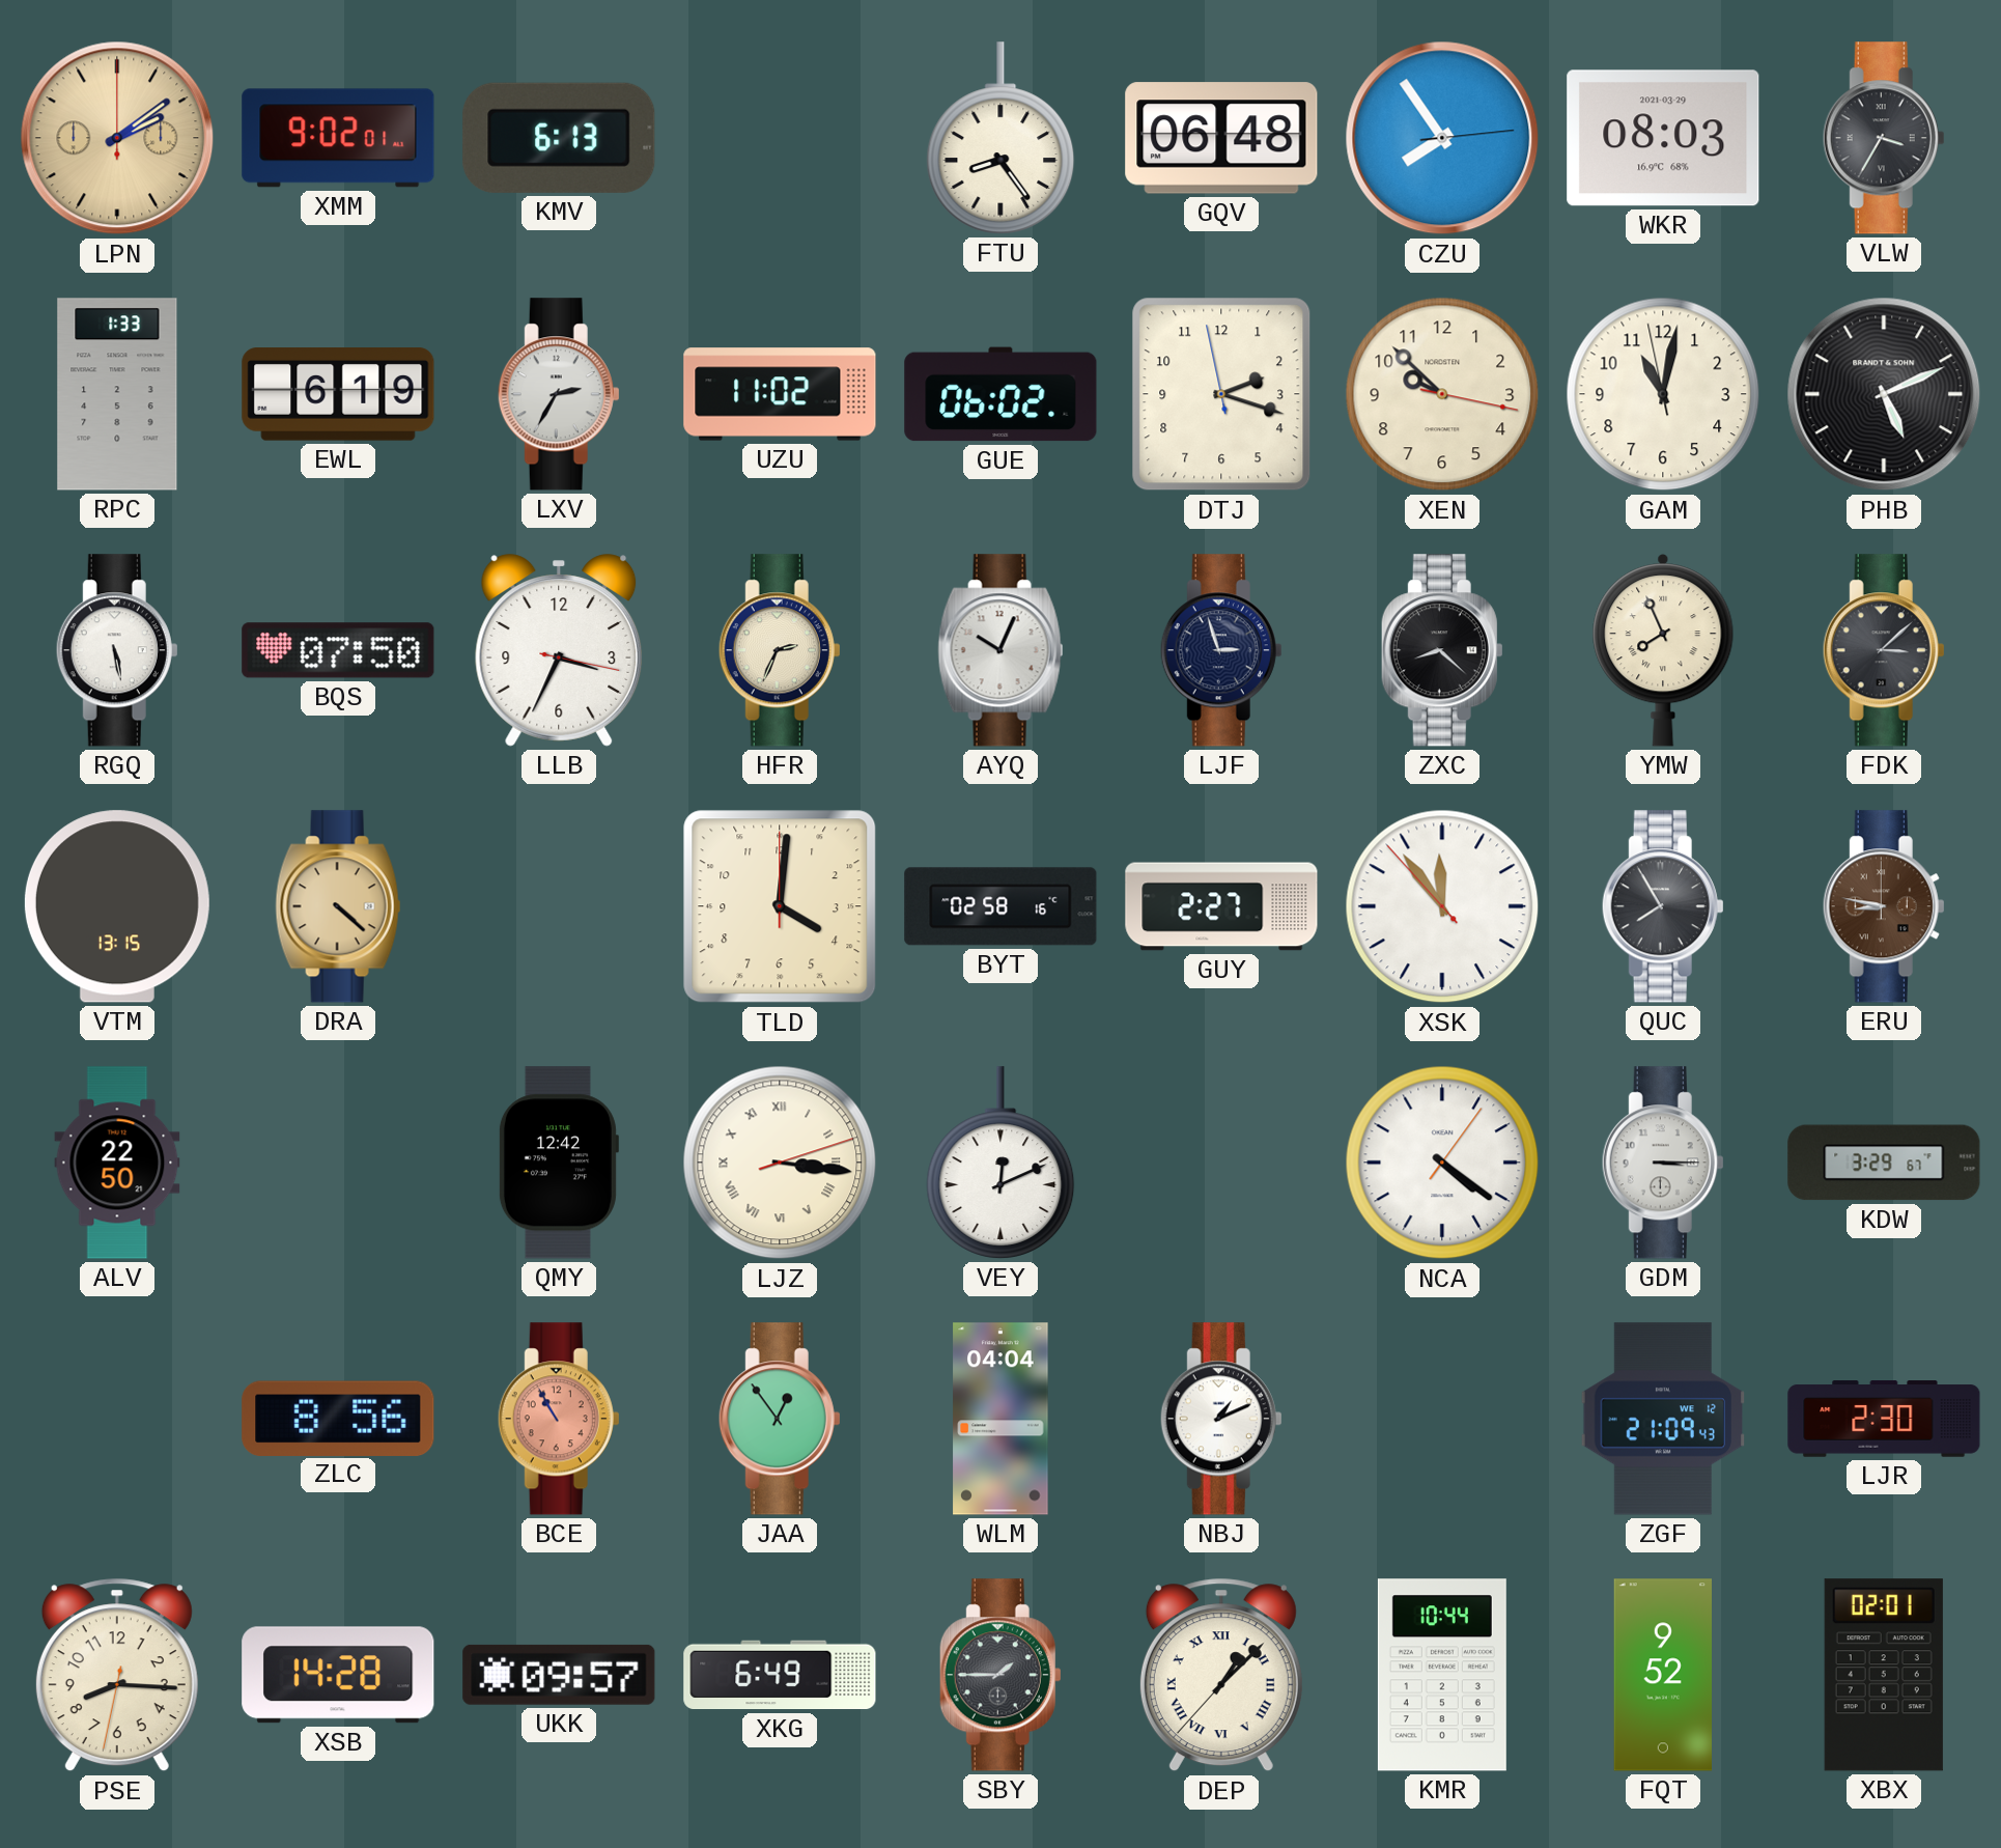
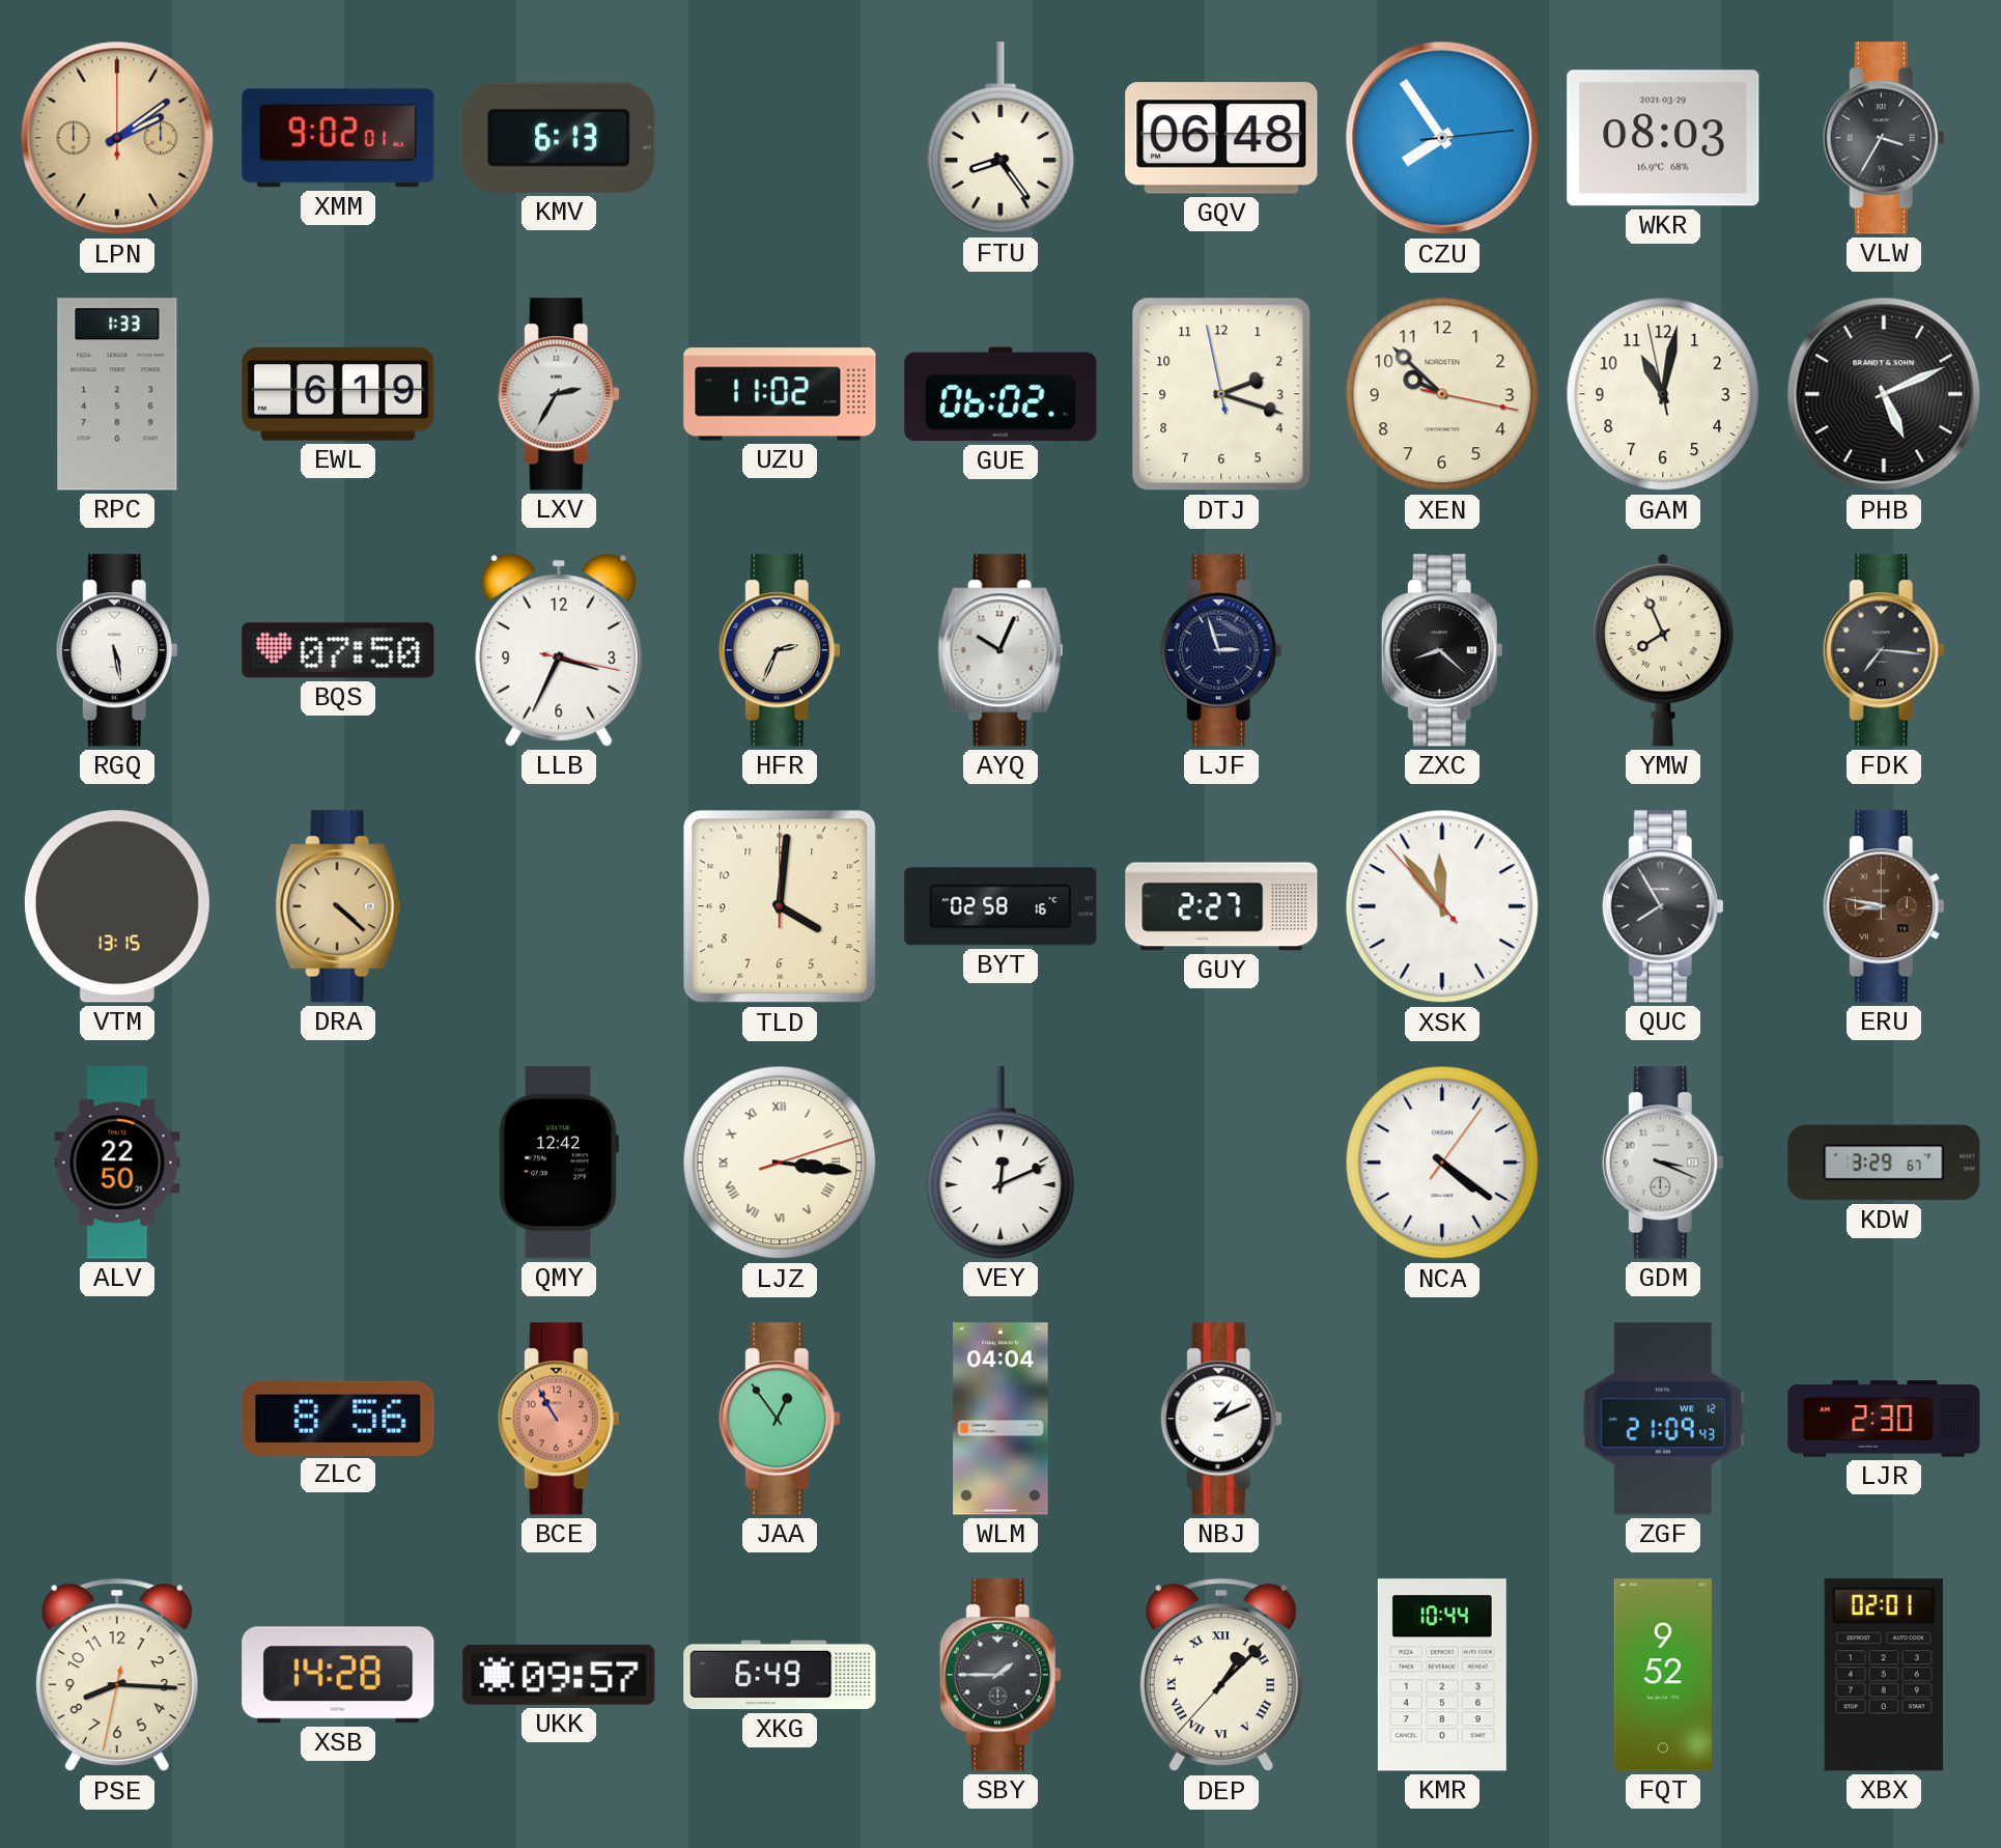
FDK: 3:08 -> 7:16
GDM: 3:15 -> 3:19
